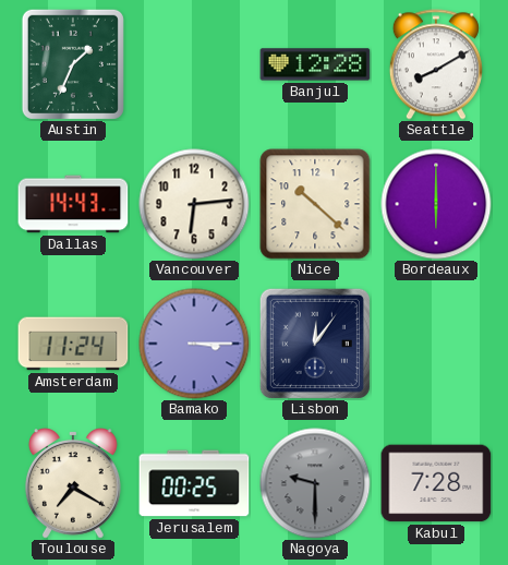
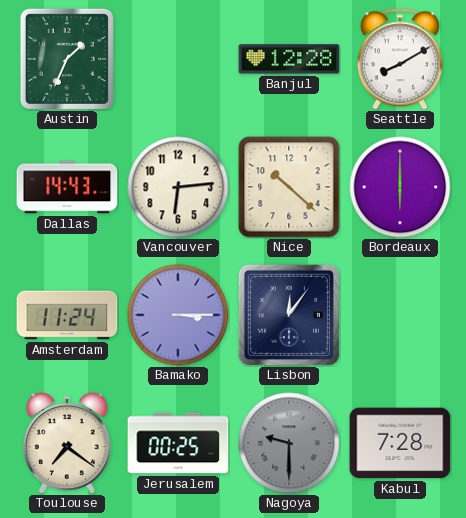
Toulouse: 7:20 -> 7:21
